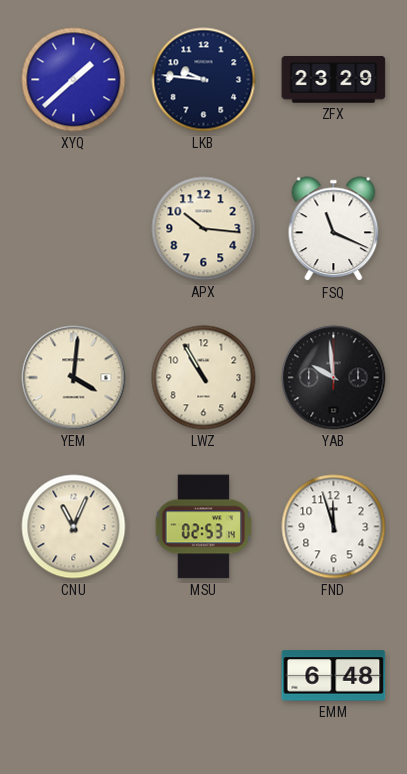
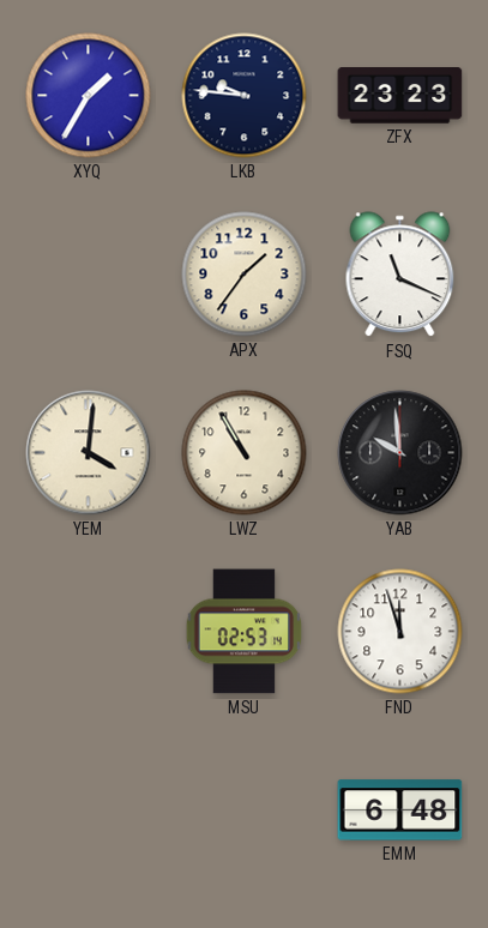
XYQ: 1:38 -> 1:35
ZFX: 23:29 -> 23:23
APX: 10:16 -> 1:36
CNU: 11:04 -> none
